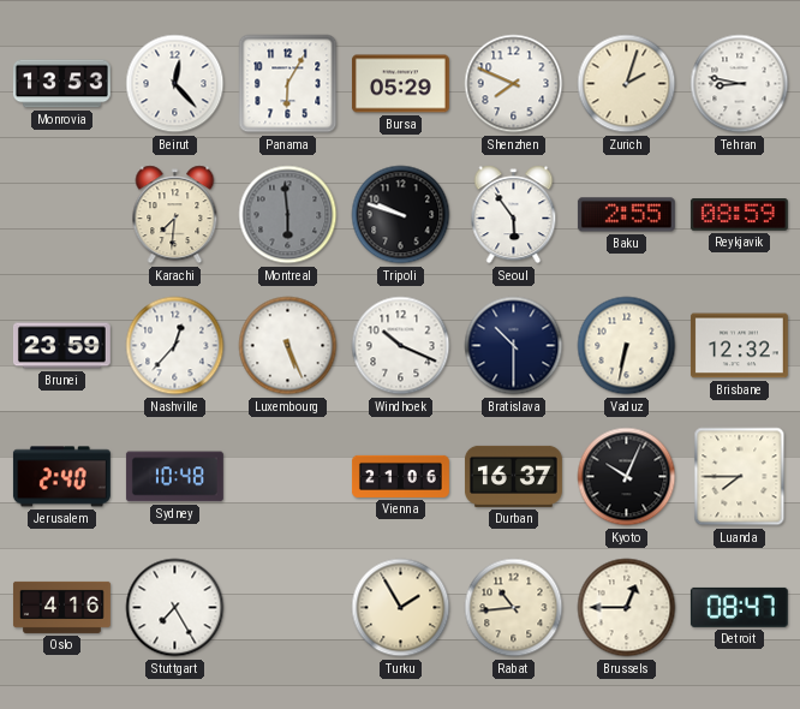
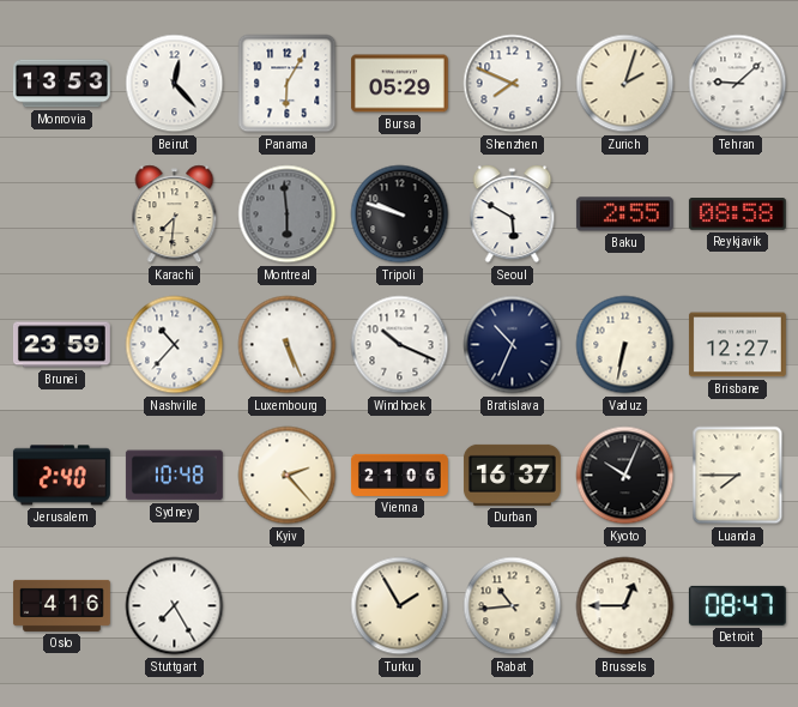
Tehran: 8:47 -> 9:08
Seoul: 5:54 -> 5:50
Reykjavik: 08:59 -> 08:58
Nashville: 12:37 -> 10:37
Bratislava: 10:30 -> 10:34
Brisbane: 12:32 -> 12:27
Kyiv: none -> 2:23
